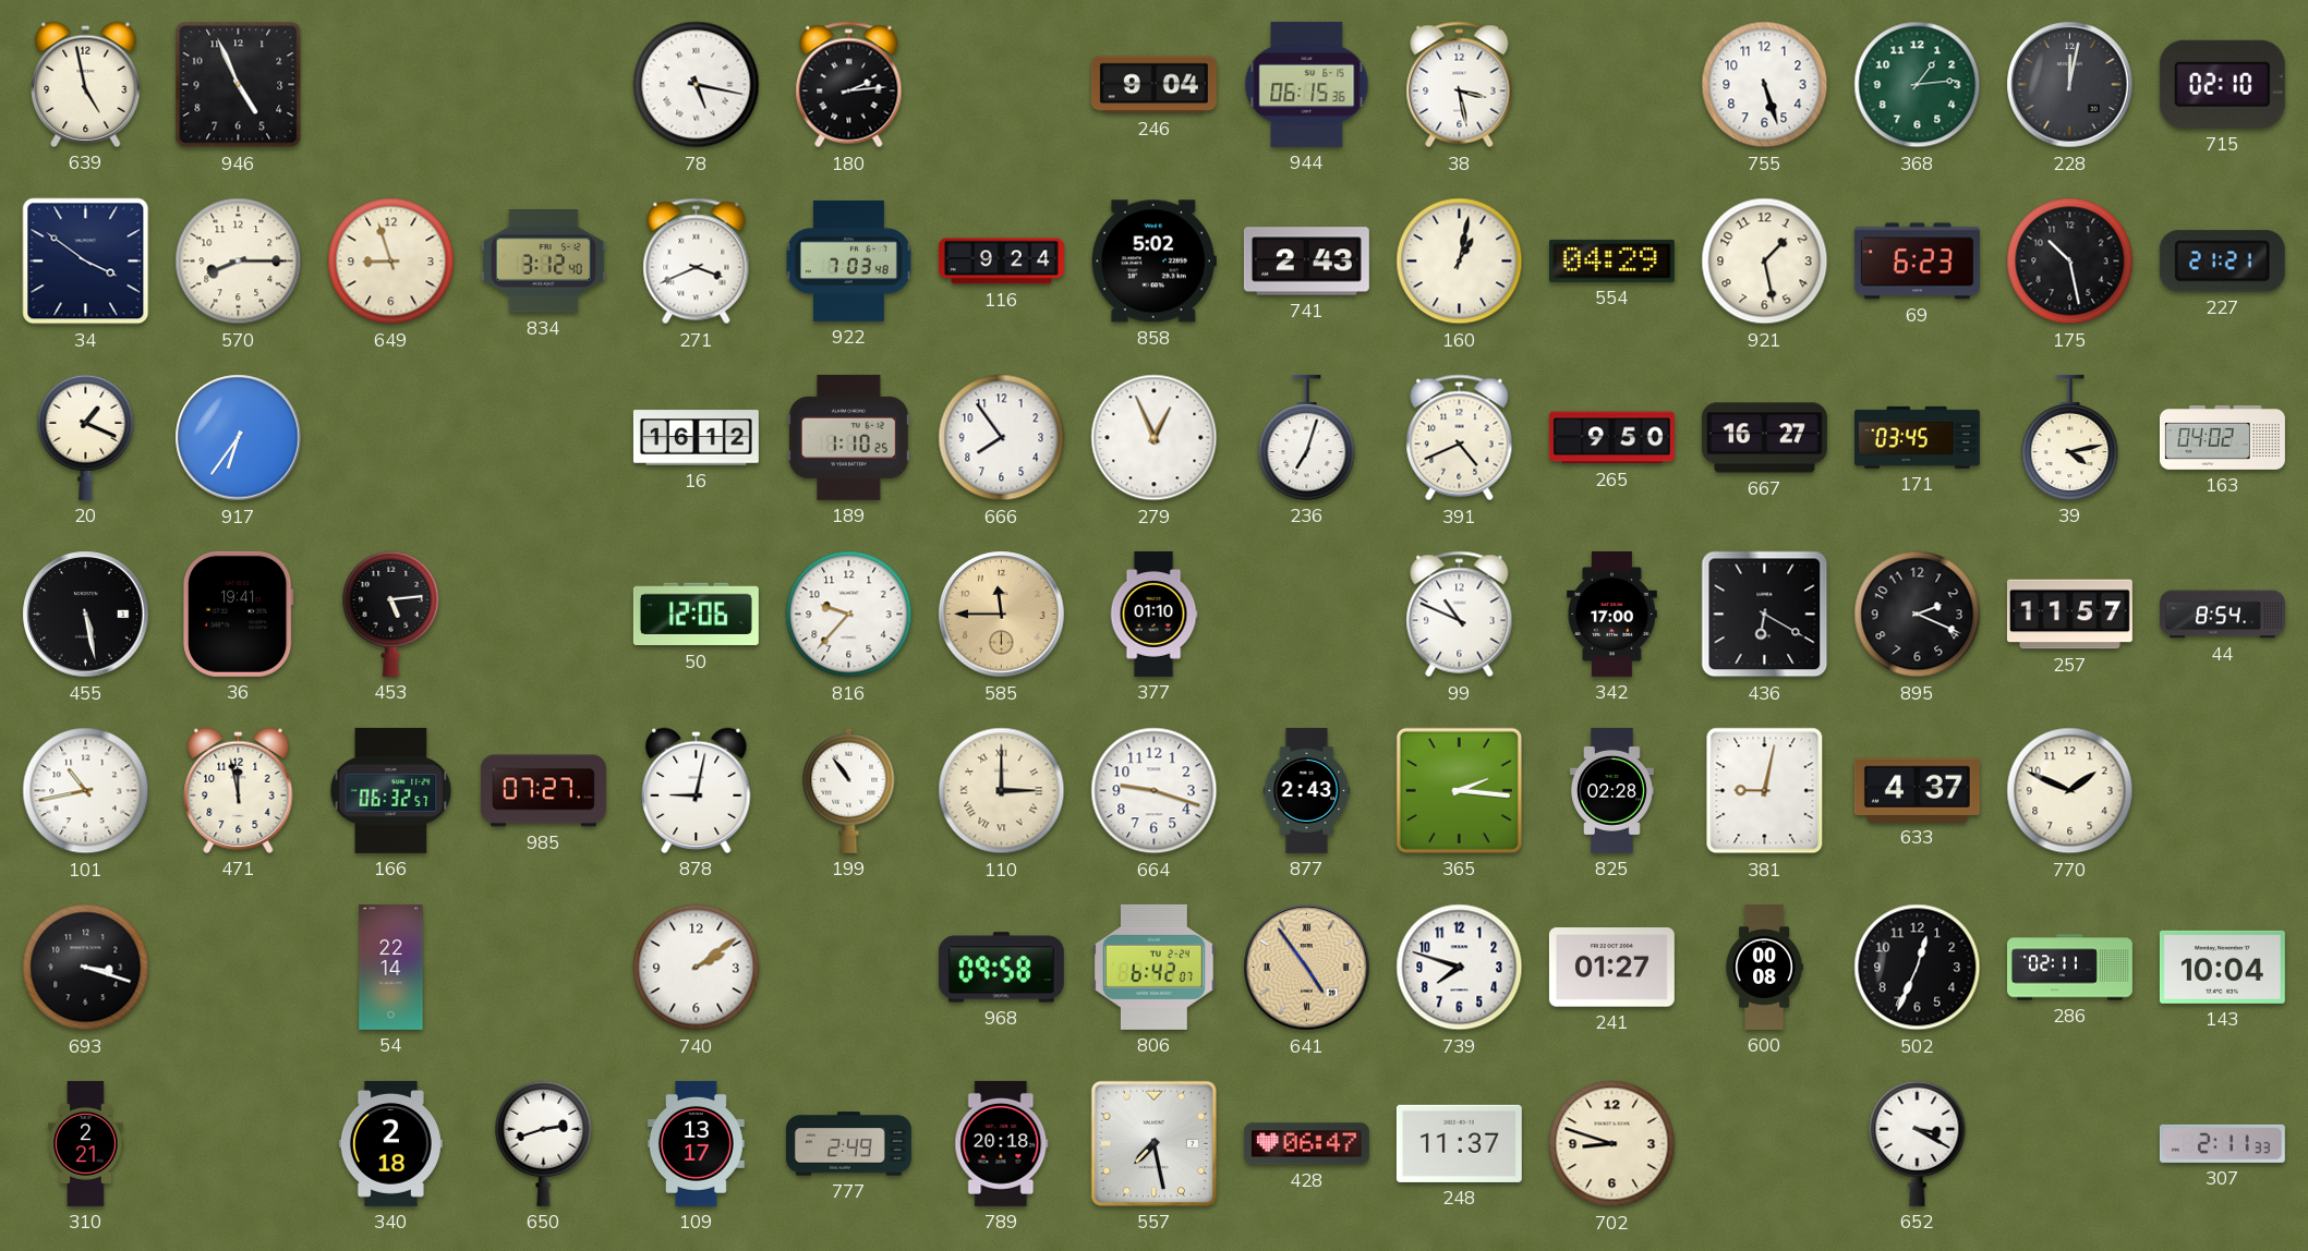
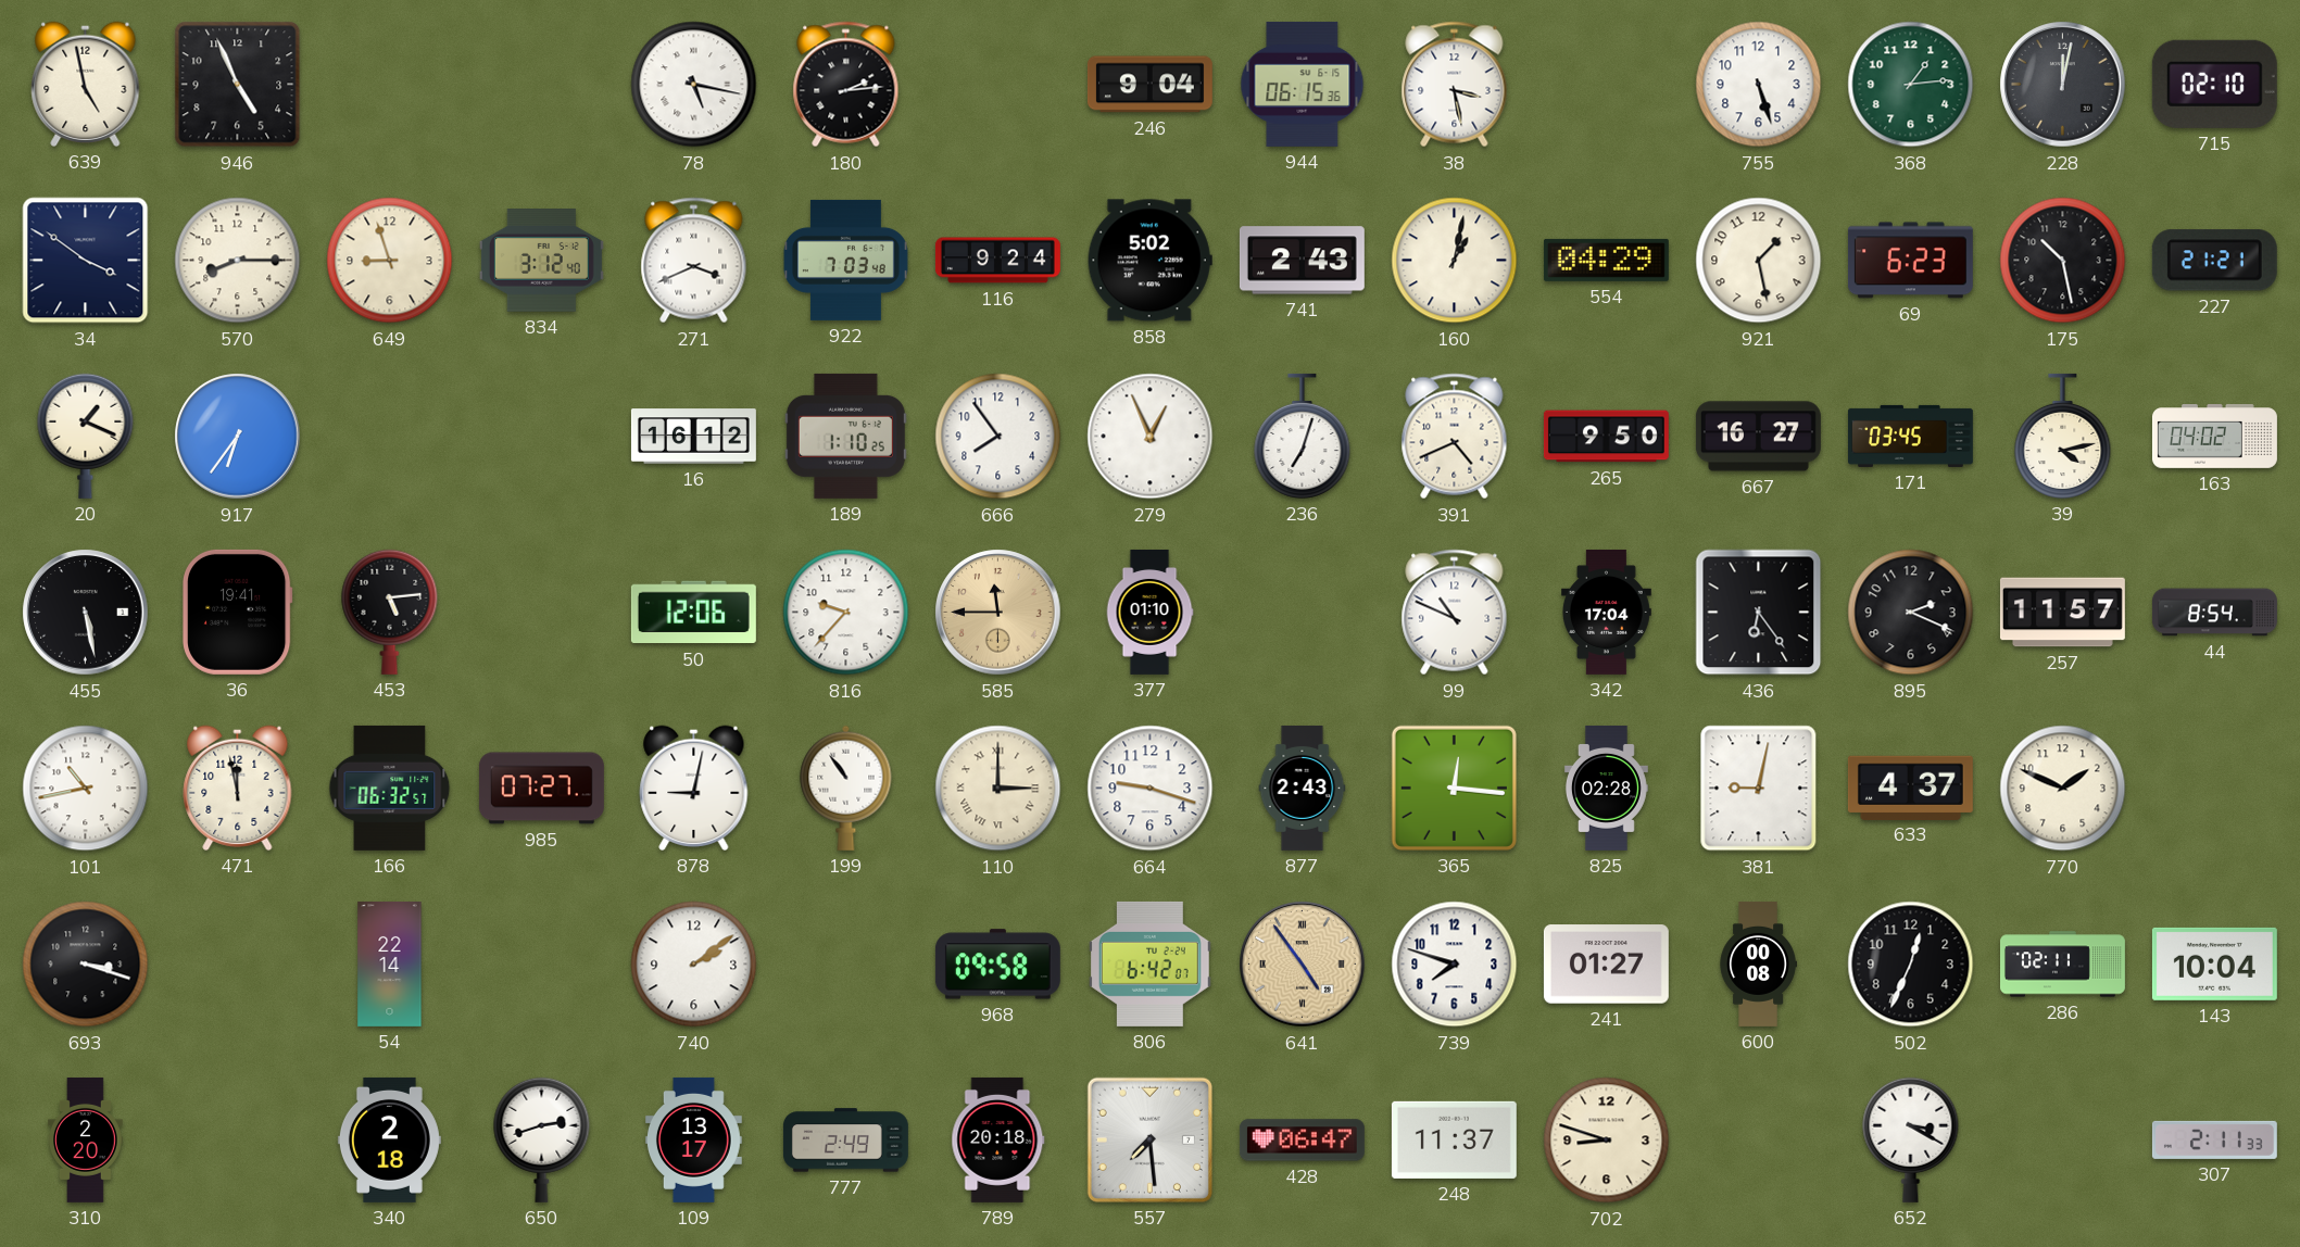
342: 17:00 -> 17:04
436: 6:20 -> 6:24
365: 2:16 -> 12:16
310: 2:21 -> 2:20
557: 7:28 -> 7:29
